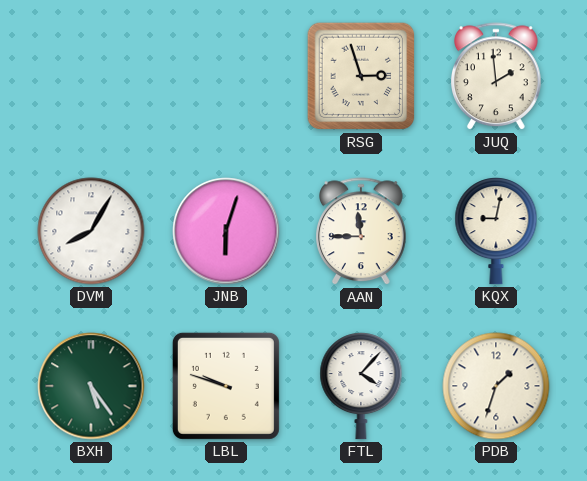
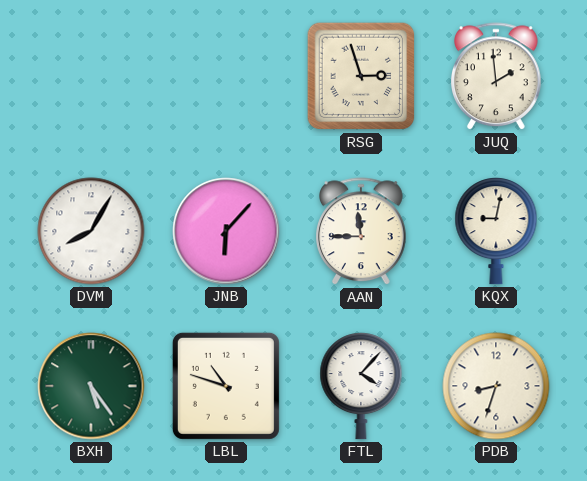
JNB: 6:03 -> 6:07
LBL: 9:48 -> 10:48
PDB: 1:33 -> 8:33
